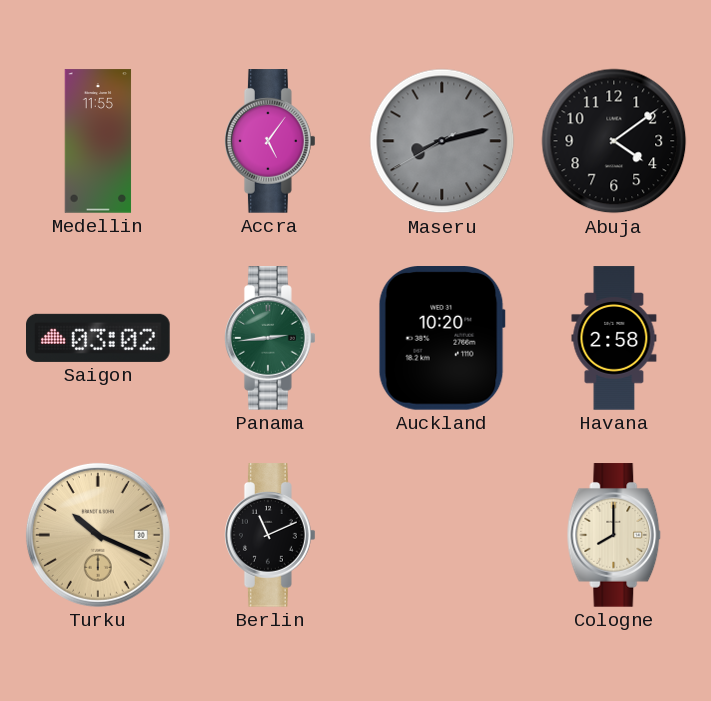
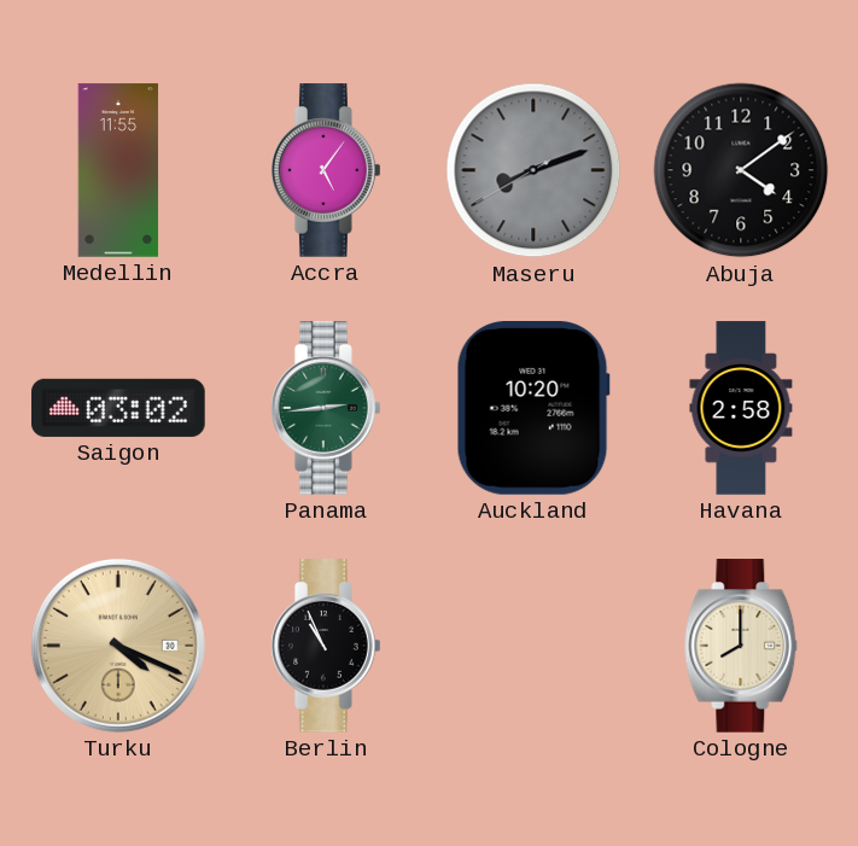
Maseru: 8:12 -> 8:11
Turku: 10:19 -> 4:19
Berlin: 11:11 -> 10:56
